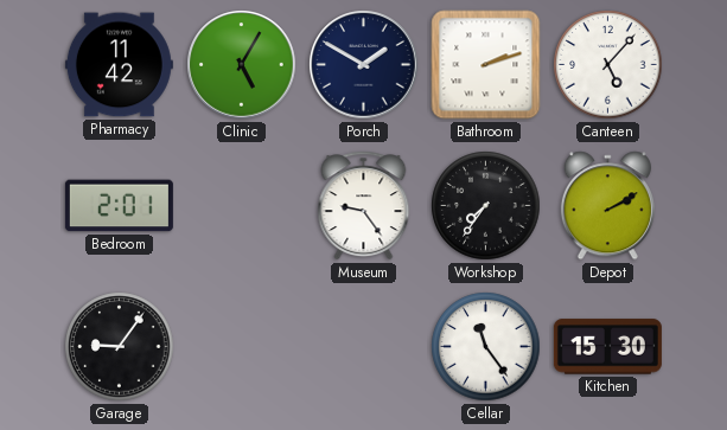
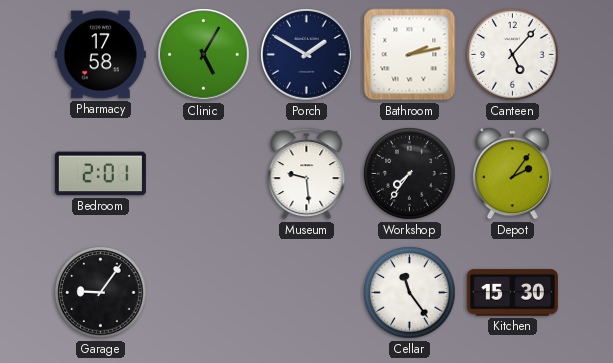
Pharmacy: 11:42 -> 17:58
Bathroom: 2:12 -> 2:13
Museum: 9:24 -> 9:29
Depot: 2:10 -> 2:06
